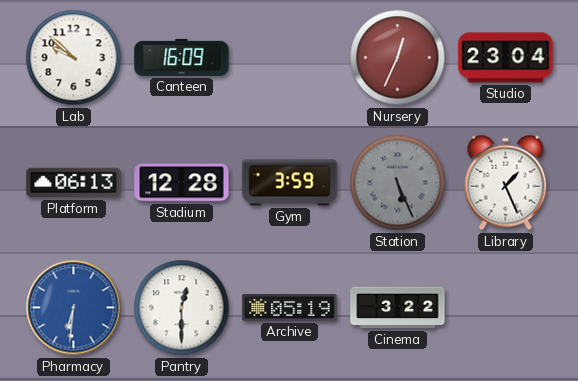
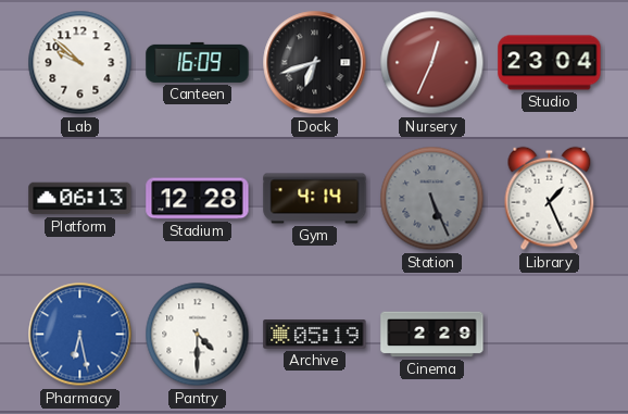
Dock: none -> 6:42
Gym: 3:59 -> 4:14
Pharmacy: 6:31 -> 6:28
Pantry: 12:30 -> 4:30
Cinema: 3:22 -> 2:29
